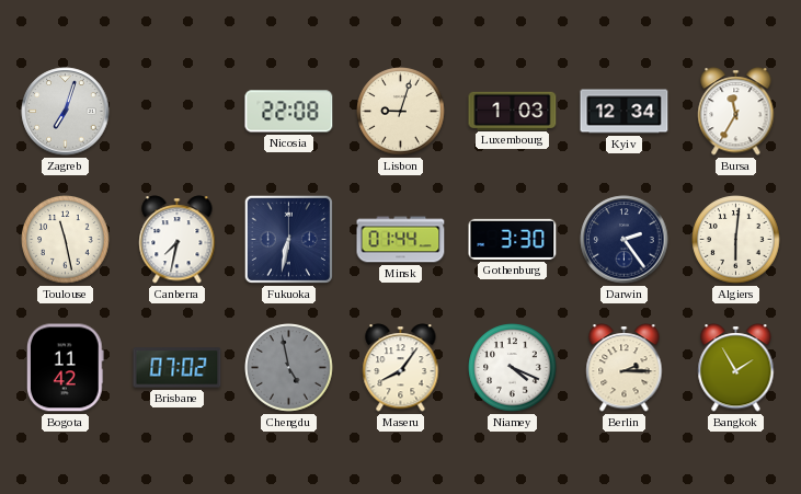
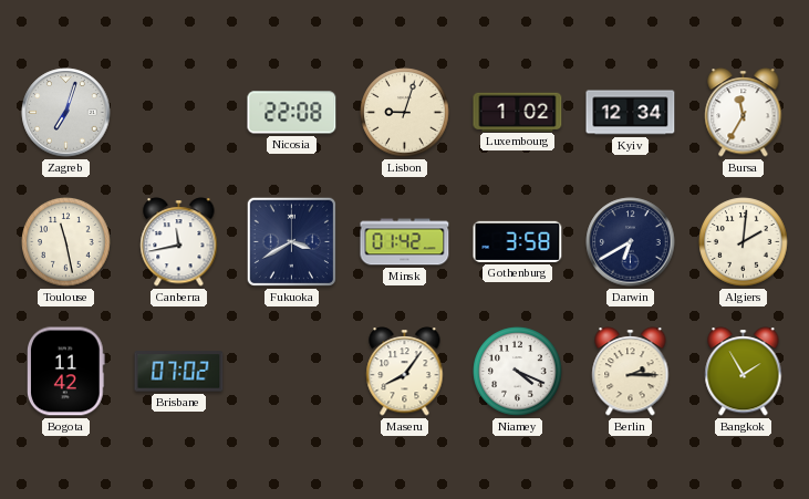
Luxembourg: 1:03 -> 1:02
Canberra: 7:32 -> 11:43
Fukuoka: 6:32 -> 3:40
Minsk: 01:44 -> 01:42
Gothenburg: 3:30 -> 3:58
Darwin: 2:24 -> 6:40
Algiers: 6:01 -> 2:01
Chengdu: 4:58 -> none
